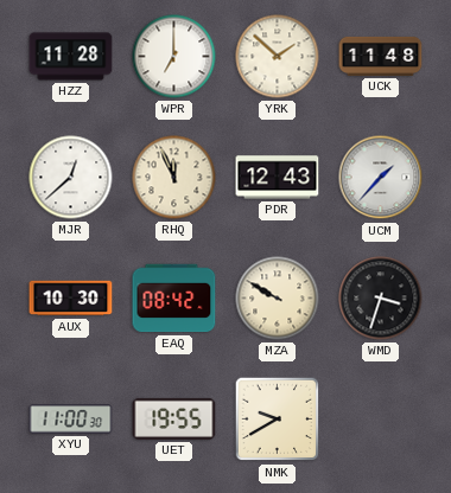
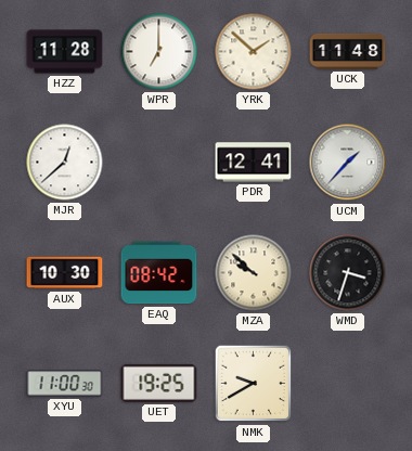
RHQ: 11:56 -> none
PDR: 12:43 -> 12:41
MZA: 9:50 -> 9:52
UET: 19:55 -> 19:25
